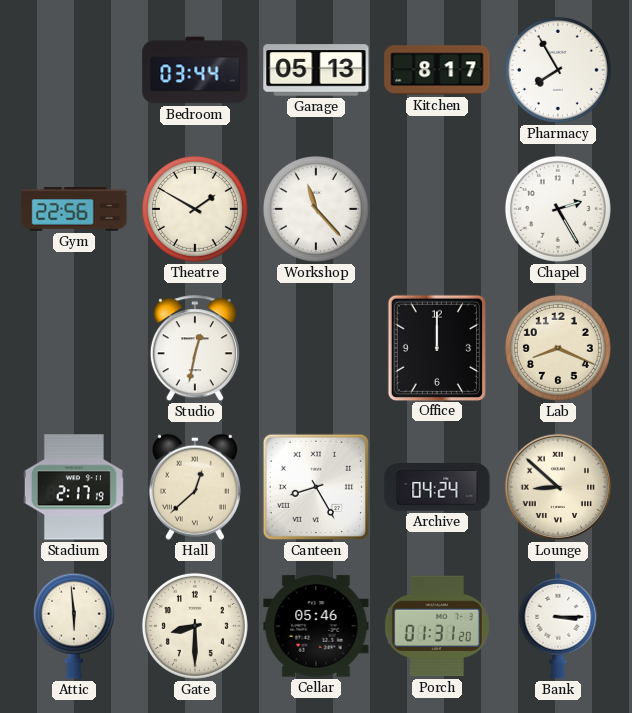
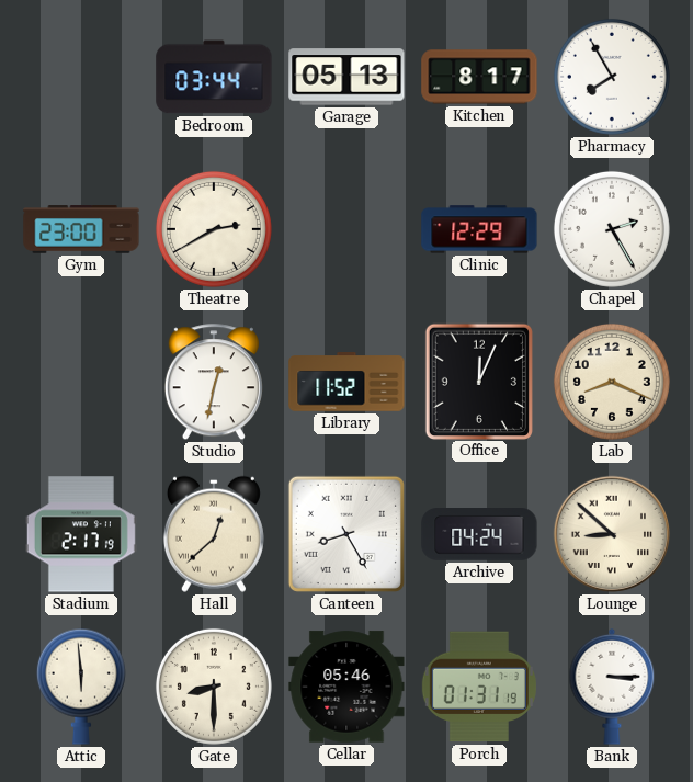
Gym: 22:56 -> 23:00
Theatre: 1:50 -> 2:40
Workshop: 11:23 -> none
Clinic: none -> 12:29
Library: none -> 11:52
Office: 12:00 -> 12:04
Porch: 01:31:20 -> 01:31:19
